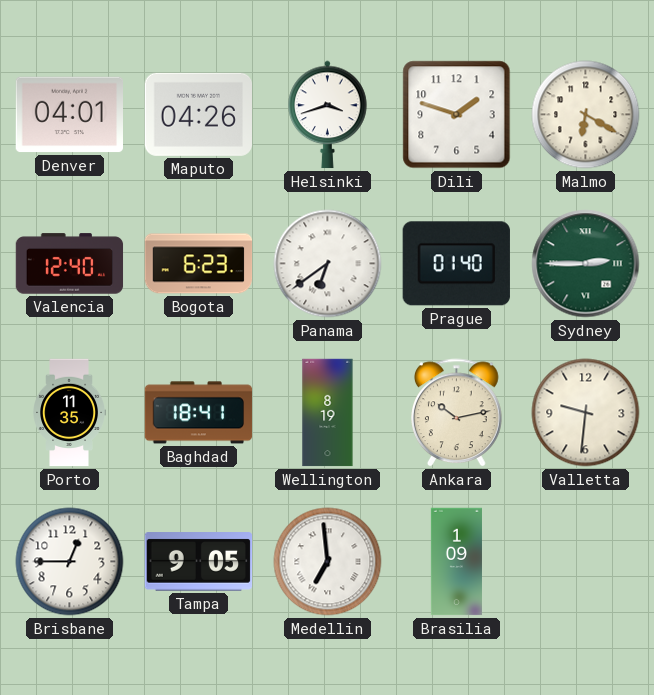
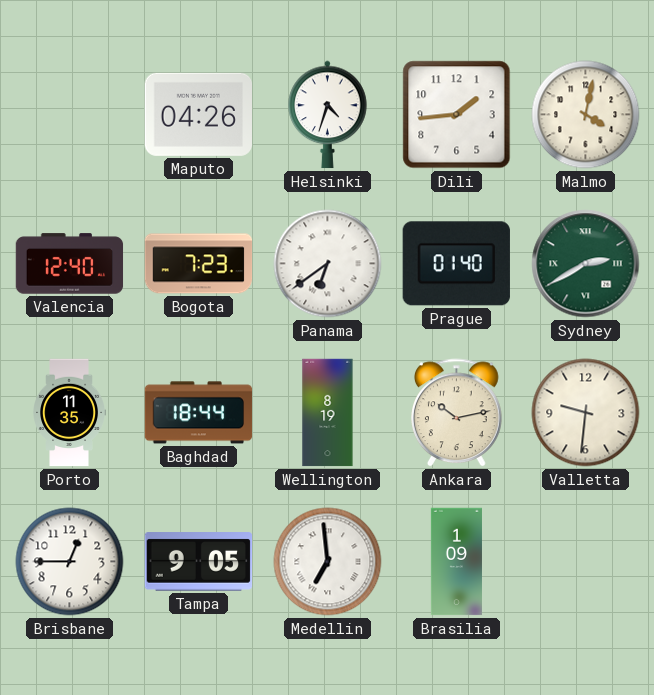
Denver: 04:01 -> none
Helsinki: 3:42 -> 4:33
Dili: 1:48 -> 1:44
Malmo: 6:20 -> 4:02
Bogota: 6:23 -> 7:23
Sydney: 2:45 -> 2:40
Baghdad: 18:41 -> 18:44
